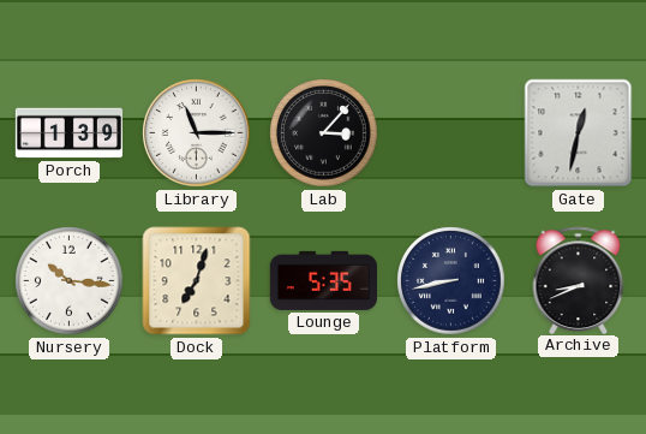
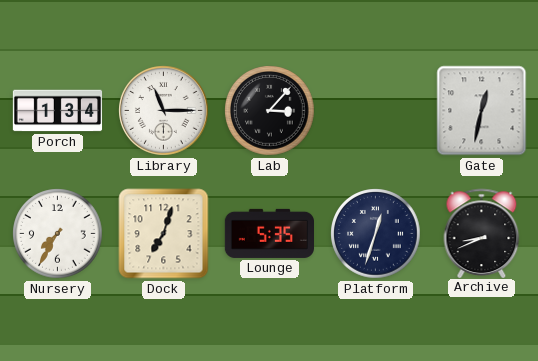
Porch: 1:39 -> 1:34
Nursery: 10:16 -> 7:35
Platform: 8:43 -> 12:33
